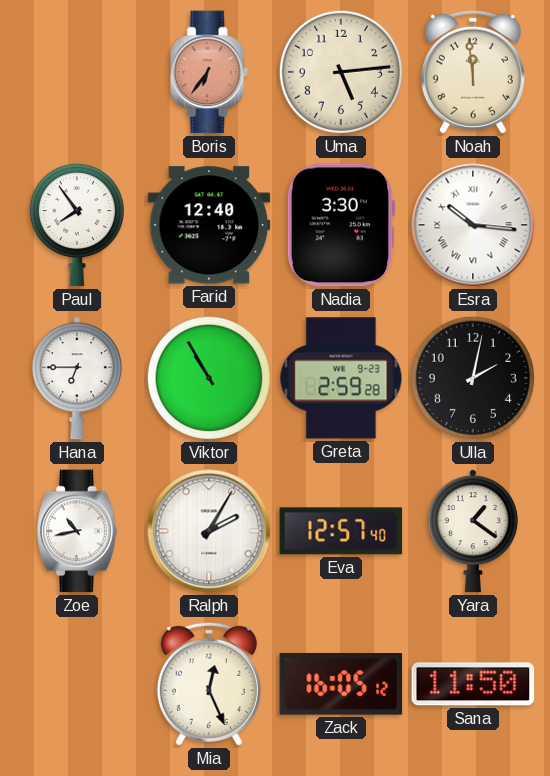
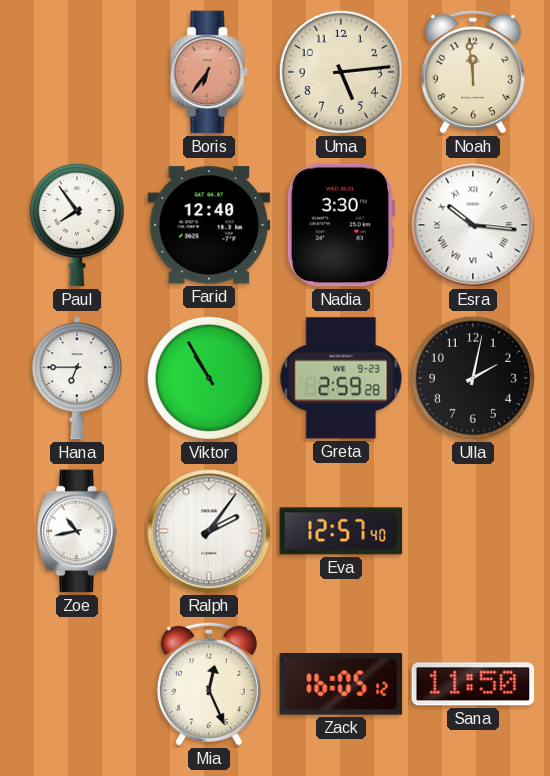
Ralph: 2:05 -> 2:06
Yara: 1:21 -> none
